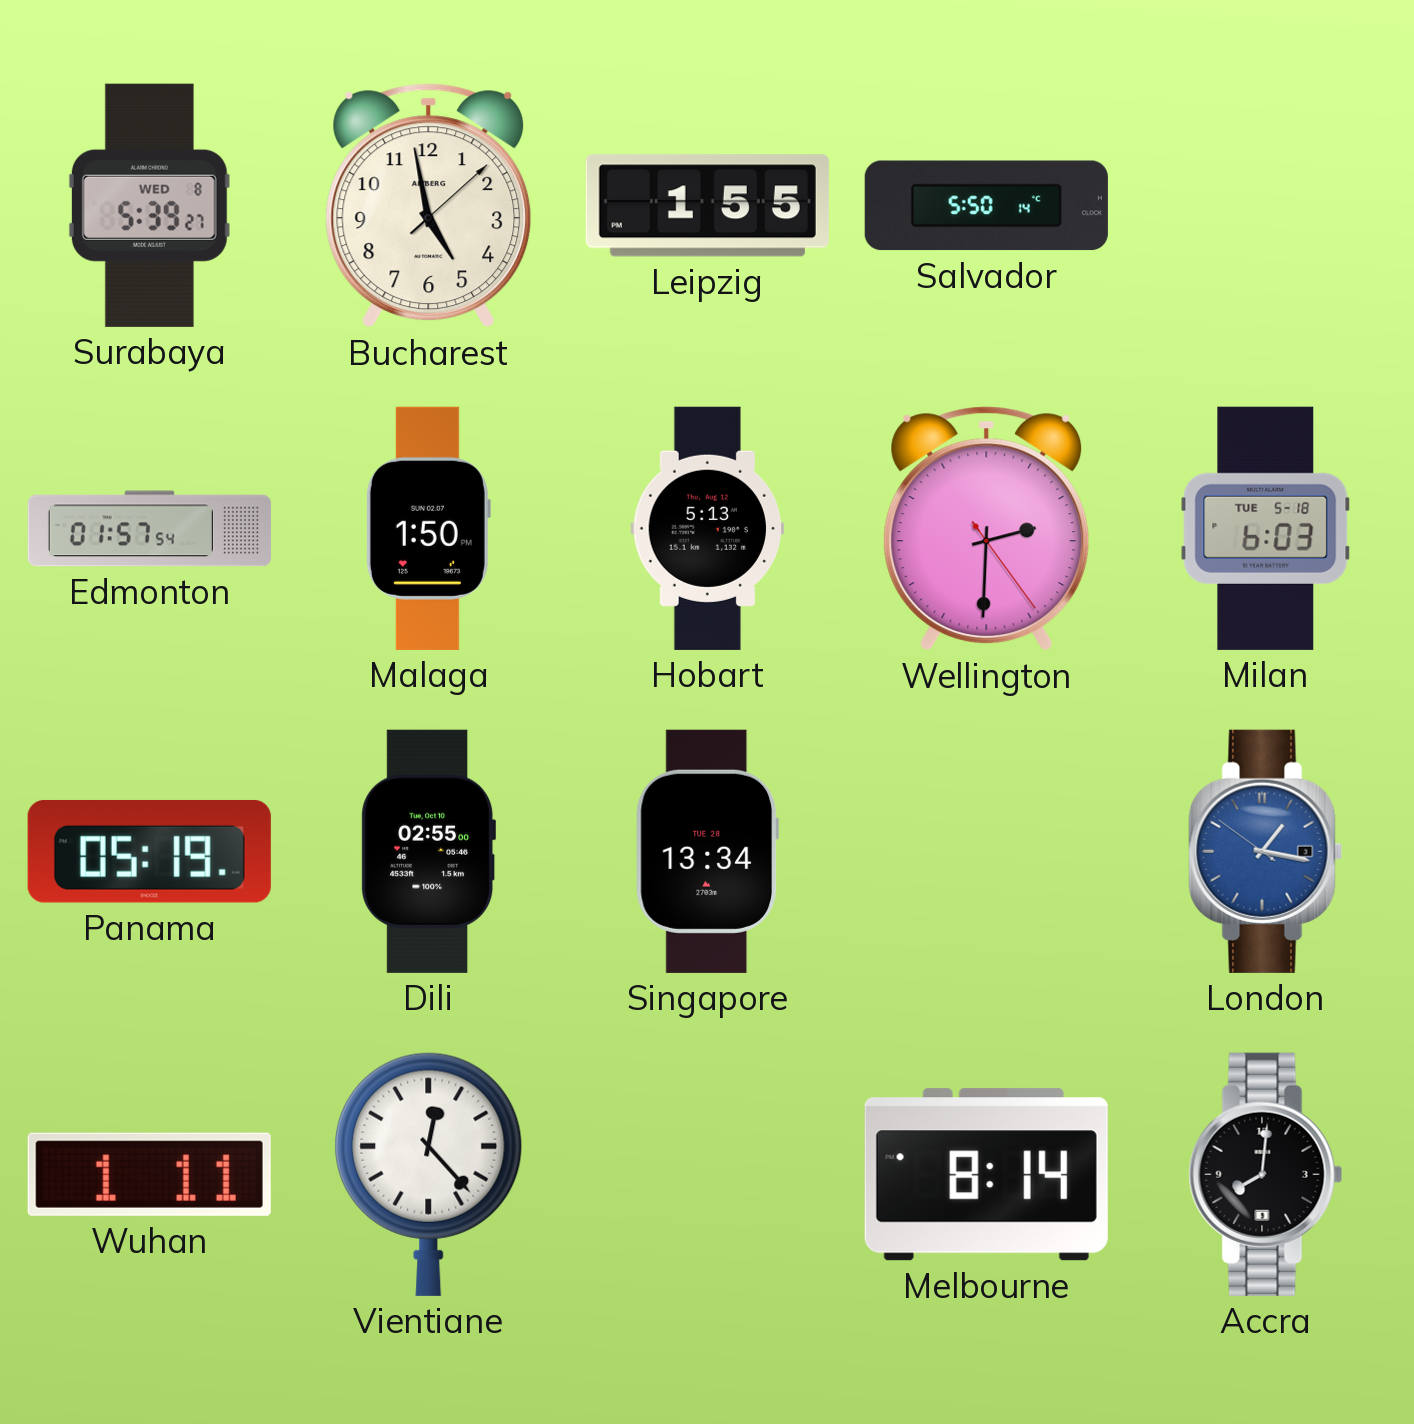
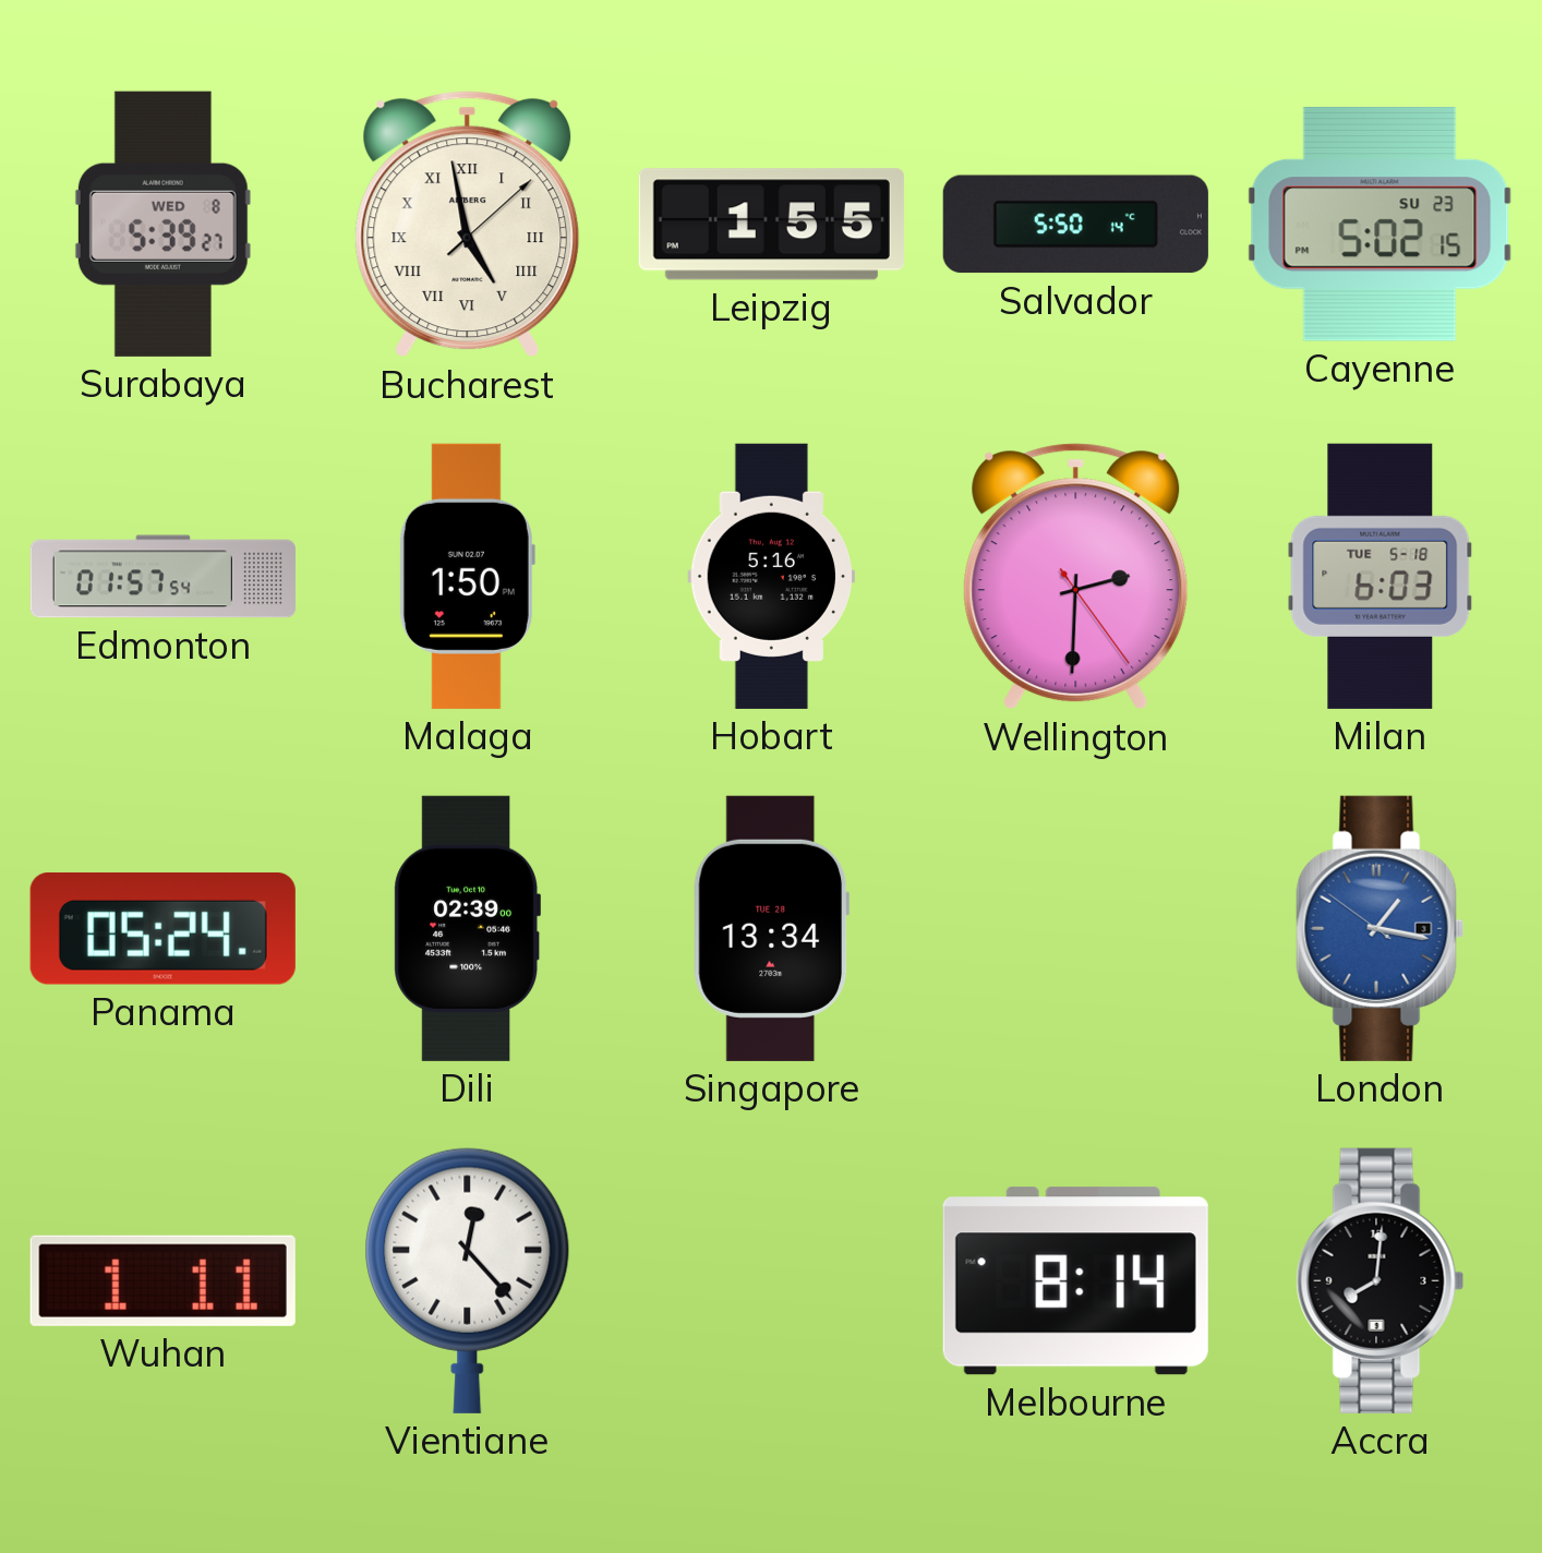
Bucharest numerals: Arabic -> Roman
Cayenne: none -> 5:02
Hobart: 5:13 -> 5:16
Panama: 05:19 -> 05:24
Dili: 02:55 -> 02:39
